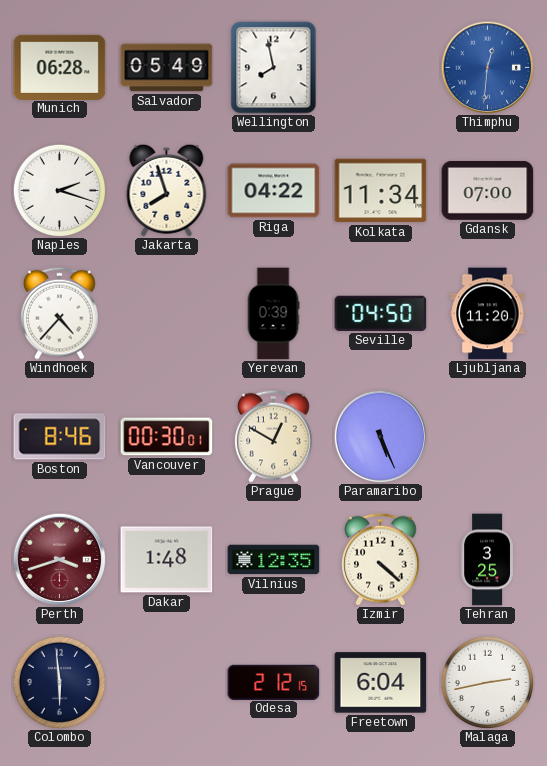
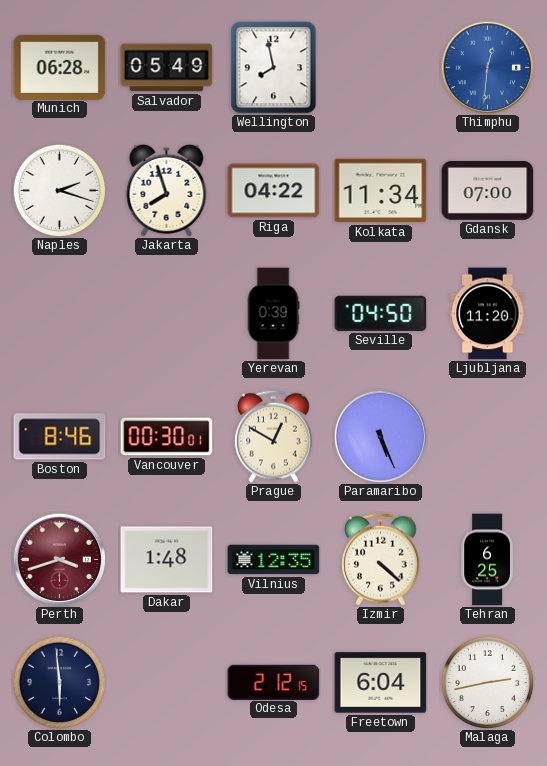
Windhoek: 4:37 -> none
Tehran: 3:25 -> 6:25
